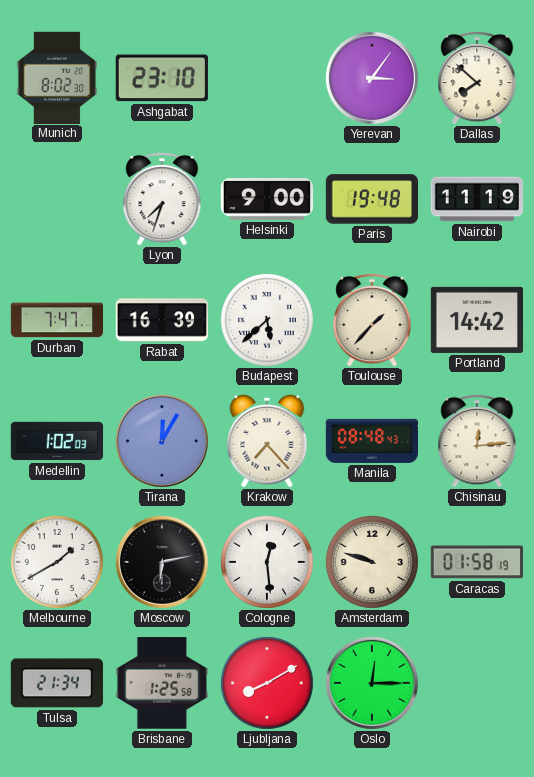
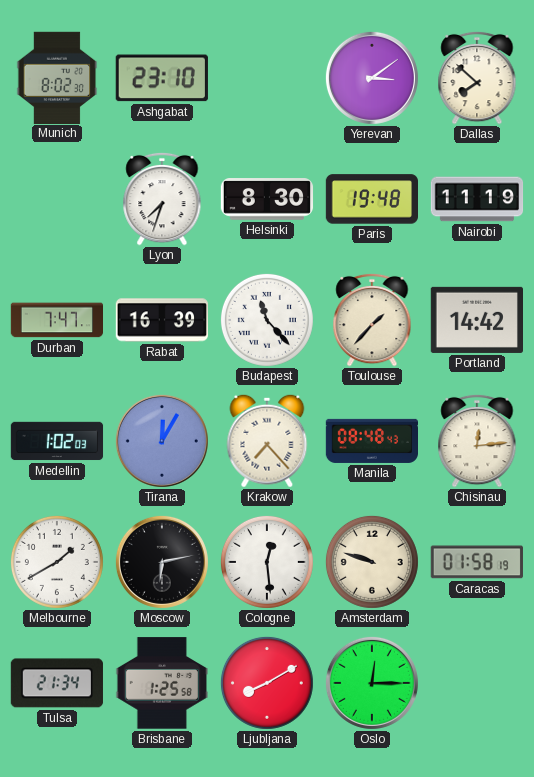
Yerevan: 3:06 -> 3:09
Helsinki: 9:00 -> 8:30
Budapest: 5:38 -> 11:23
